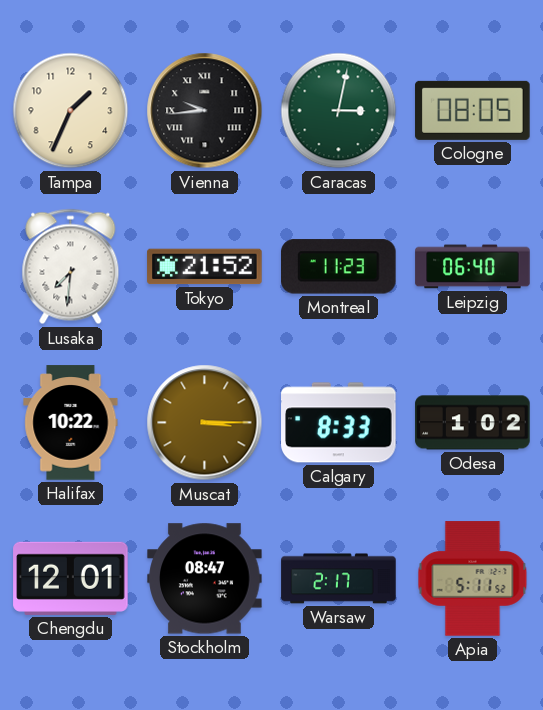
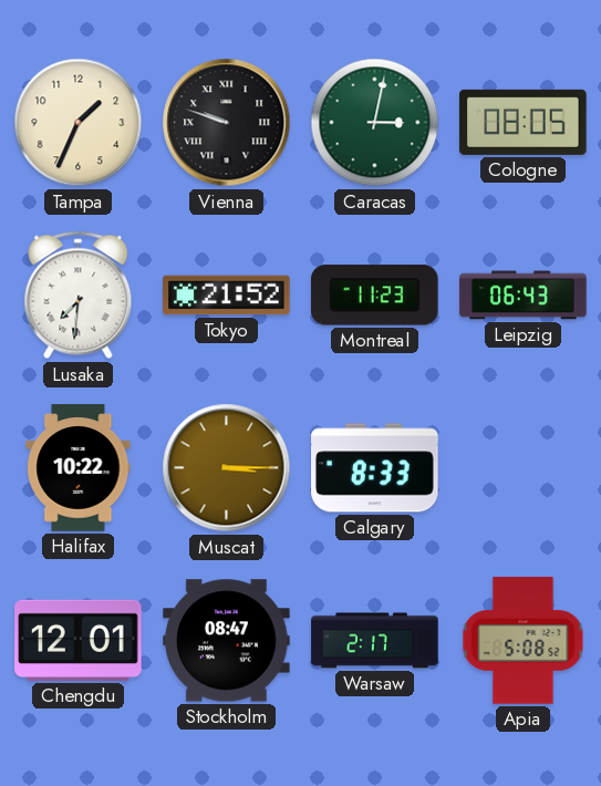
Vienna: 9:44 -> 9:48
Leipzig: 06:40 -> 06:43
Odesa: 1:02 -> none
Apia: 5:11 -> 5:08
